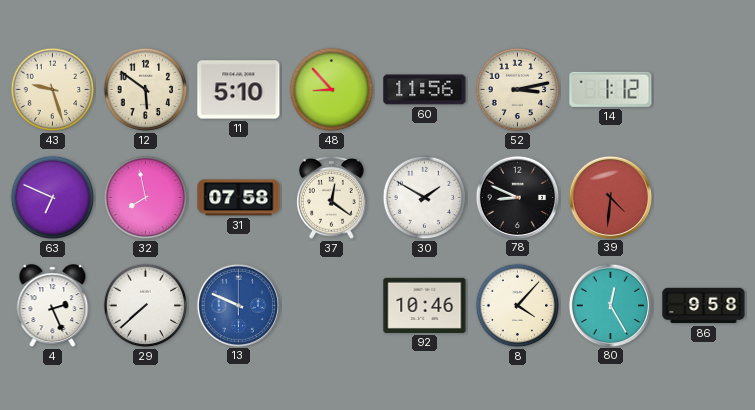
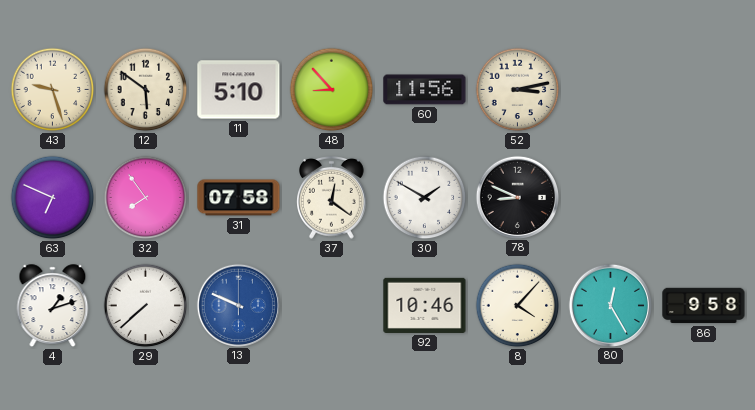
14: 1:12 -> none
32: 7:58 -> 7:54
39: 4:31 -> none
4: 2:26 -> 1:12
